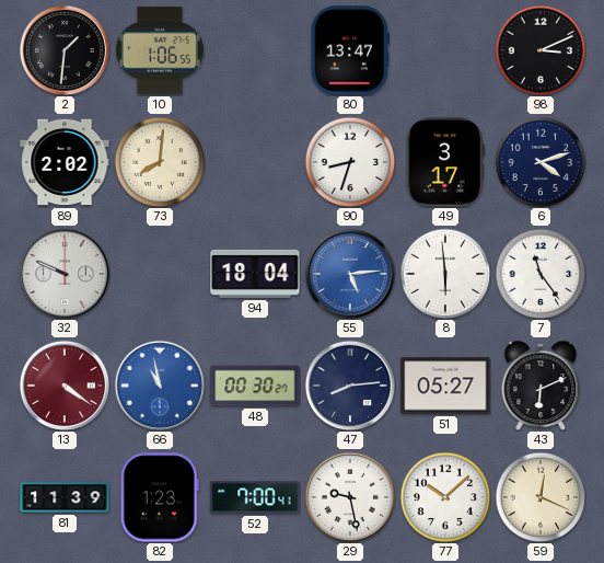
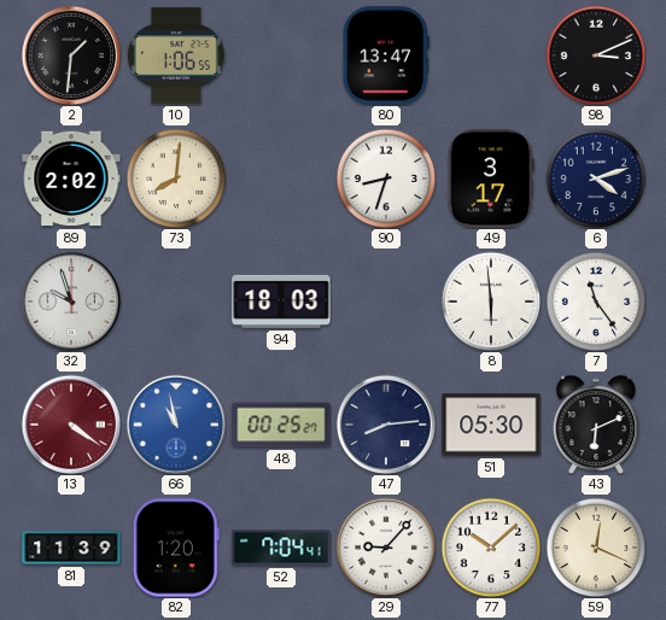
32: 9:49 -> 9:57
94: 18:04 -> 18:03
55: 5:14 -> none
48: 00:30 -> 00:25
51: 05:27 -> 05:30
82: 1:23 -> 1:20
52: 7:00 -> 7:04
29: 9:28 -> 9:07
